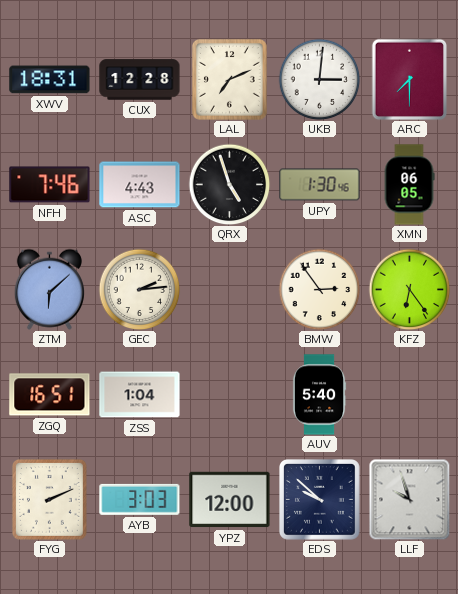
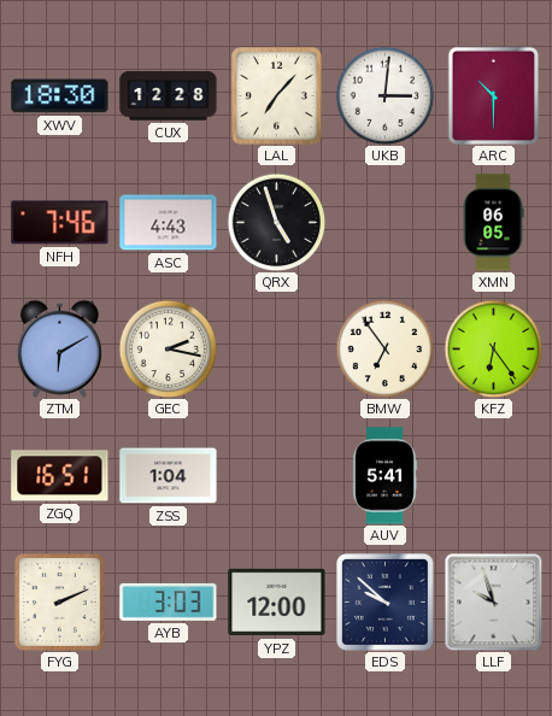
XWV: 18:31 -> 18:30
LAL: 7:11 -> 7:07
ARC: 7:30 -> 10:30
UPY: 1:30 -> none
ZTM: 6:08 -> 6:10
GEC: 2:14 -> 2:17
BMW: 2:54 -> 6:54
AUV: 5:40 -> 5:41
